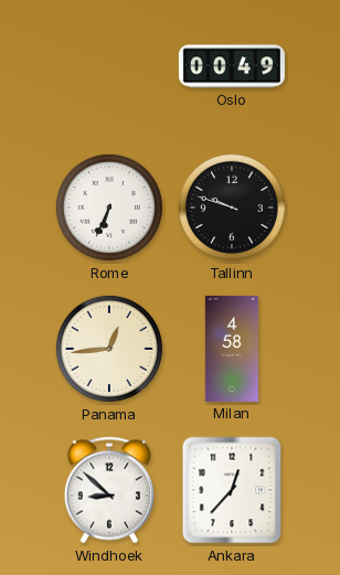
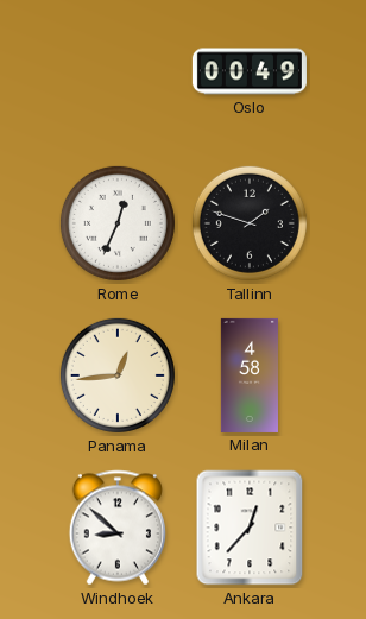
Rome: 6:34 -> 12:34
Tallinn: 9:48 -> 1:48
